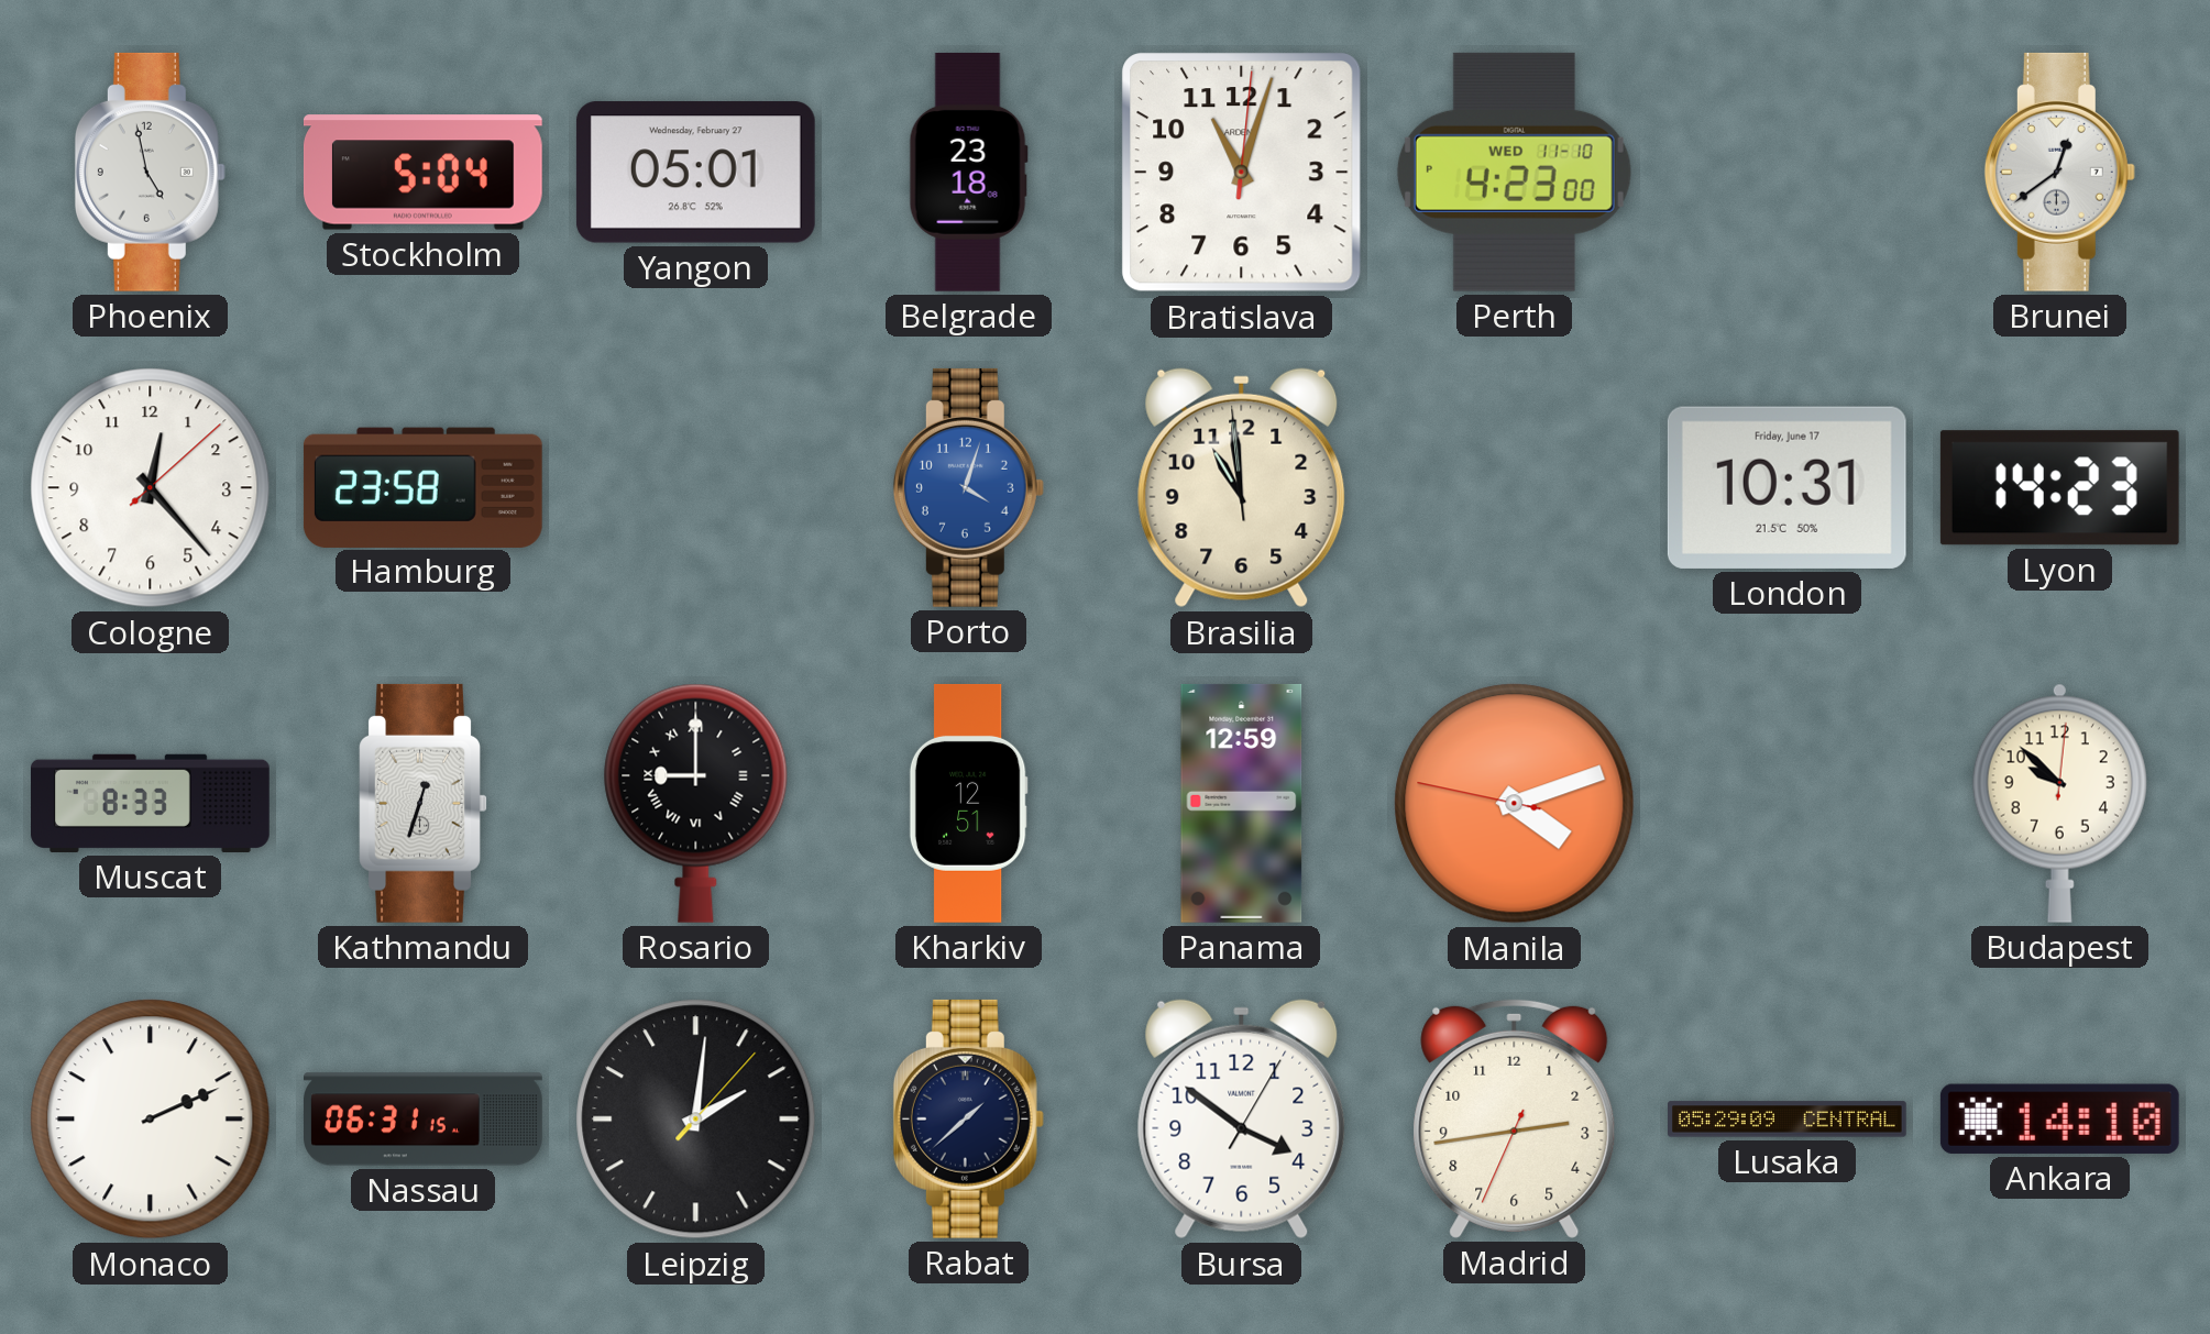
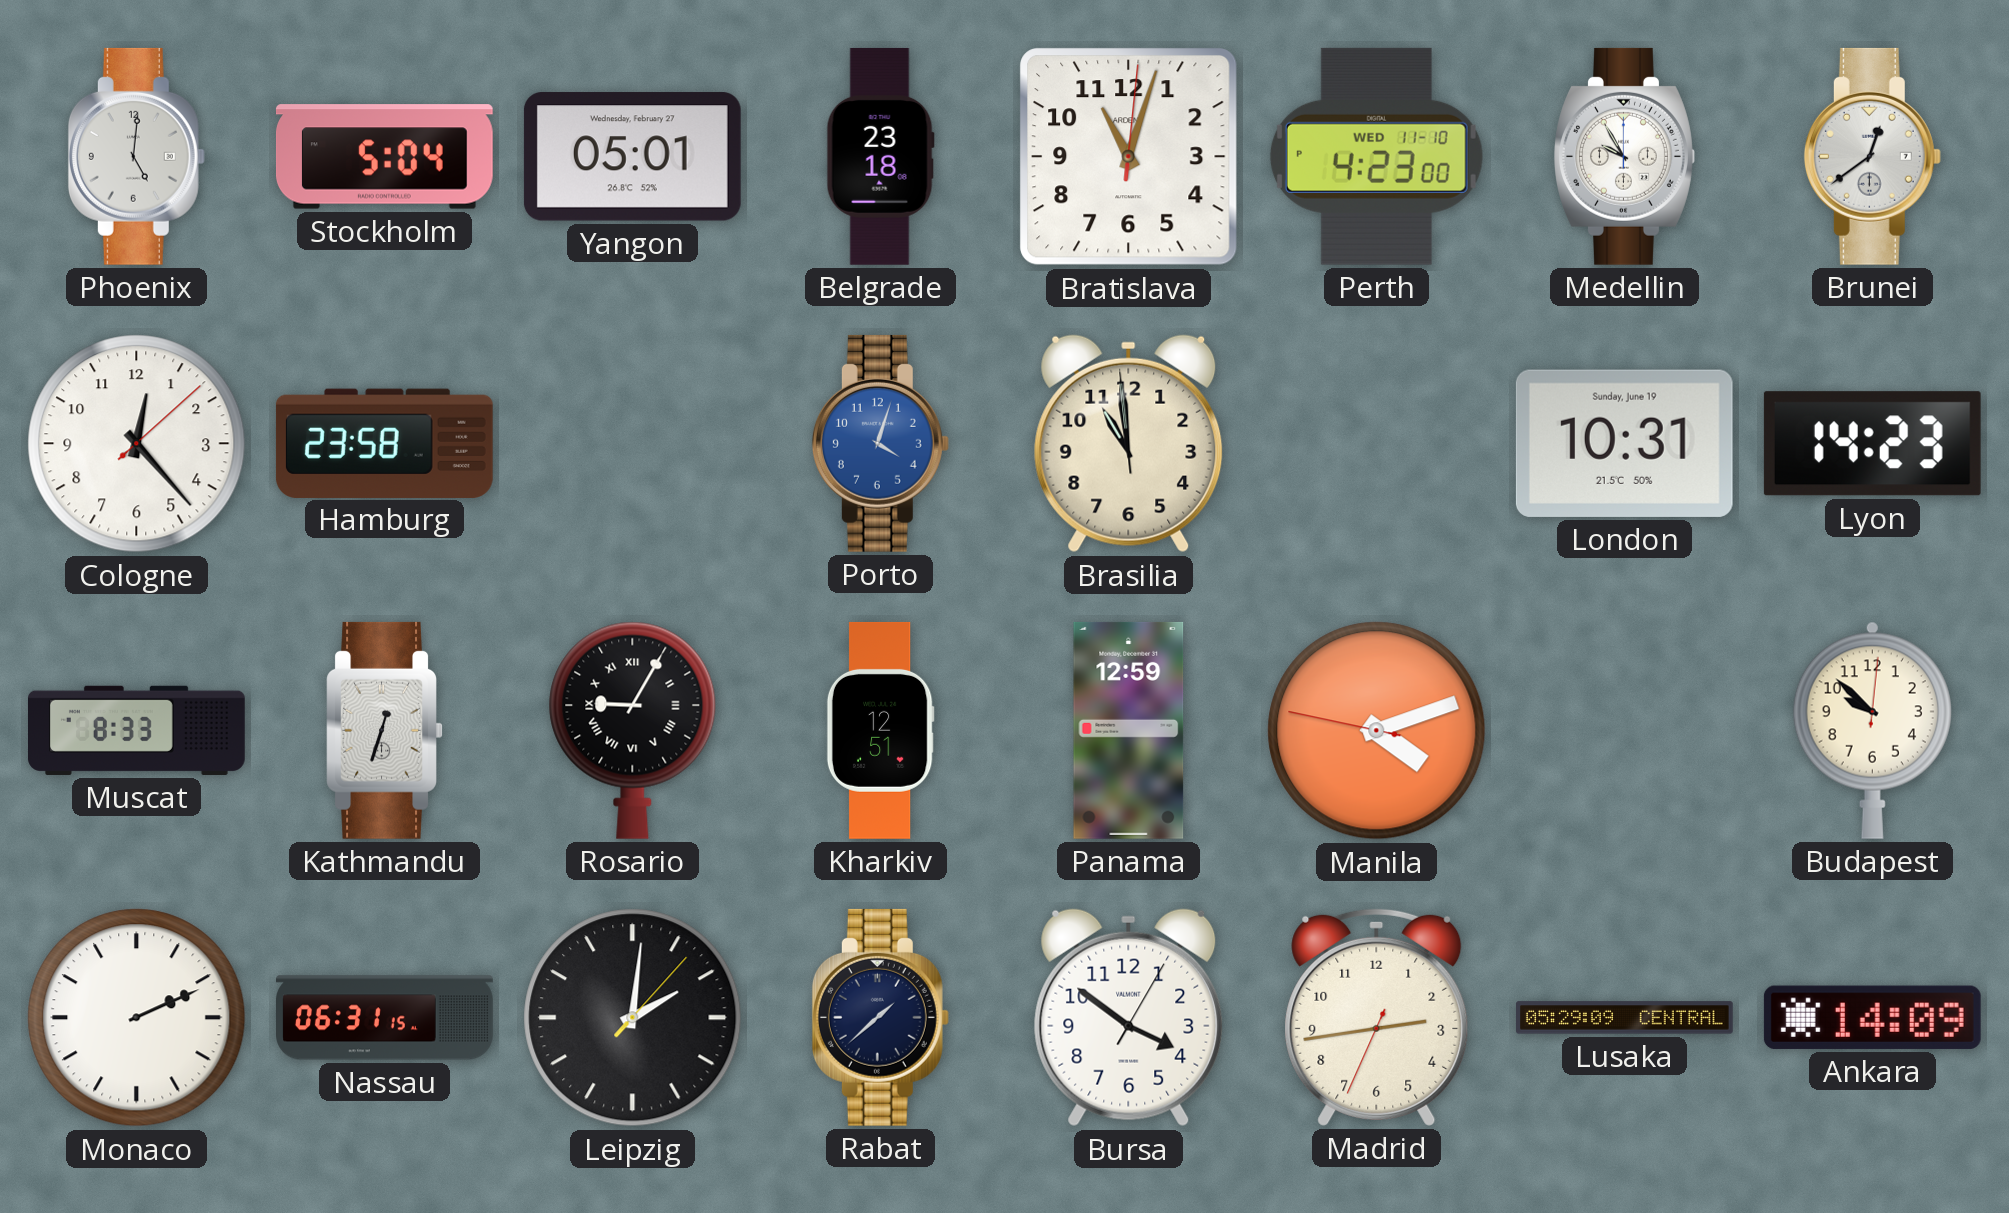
Phoenix: 4:58 -> 5:01
Medellin: none -> 9:55
London date: Friday, June 17 -> Sunday, June 19
Rosario: 9:00 -> 9:05
Ankara: 14:10 -> 14:09
